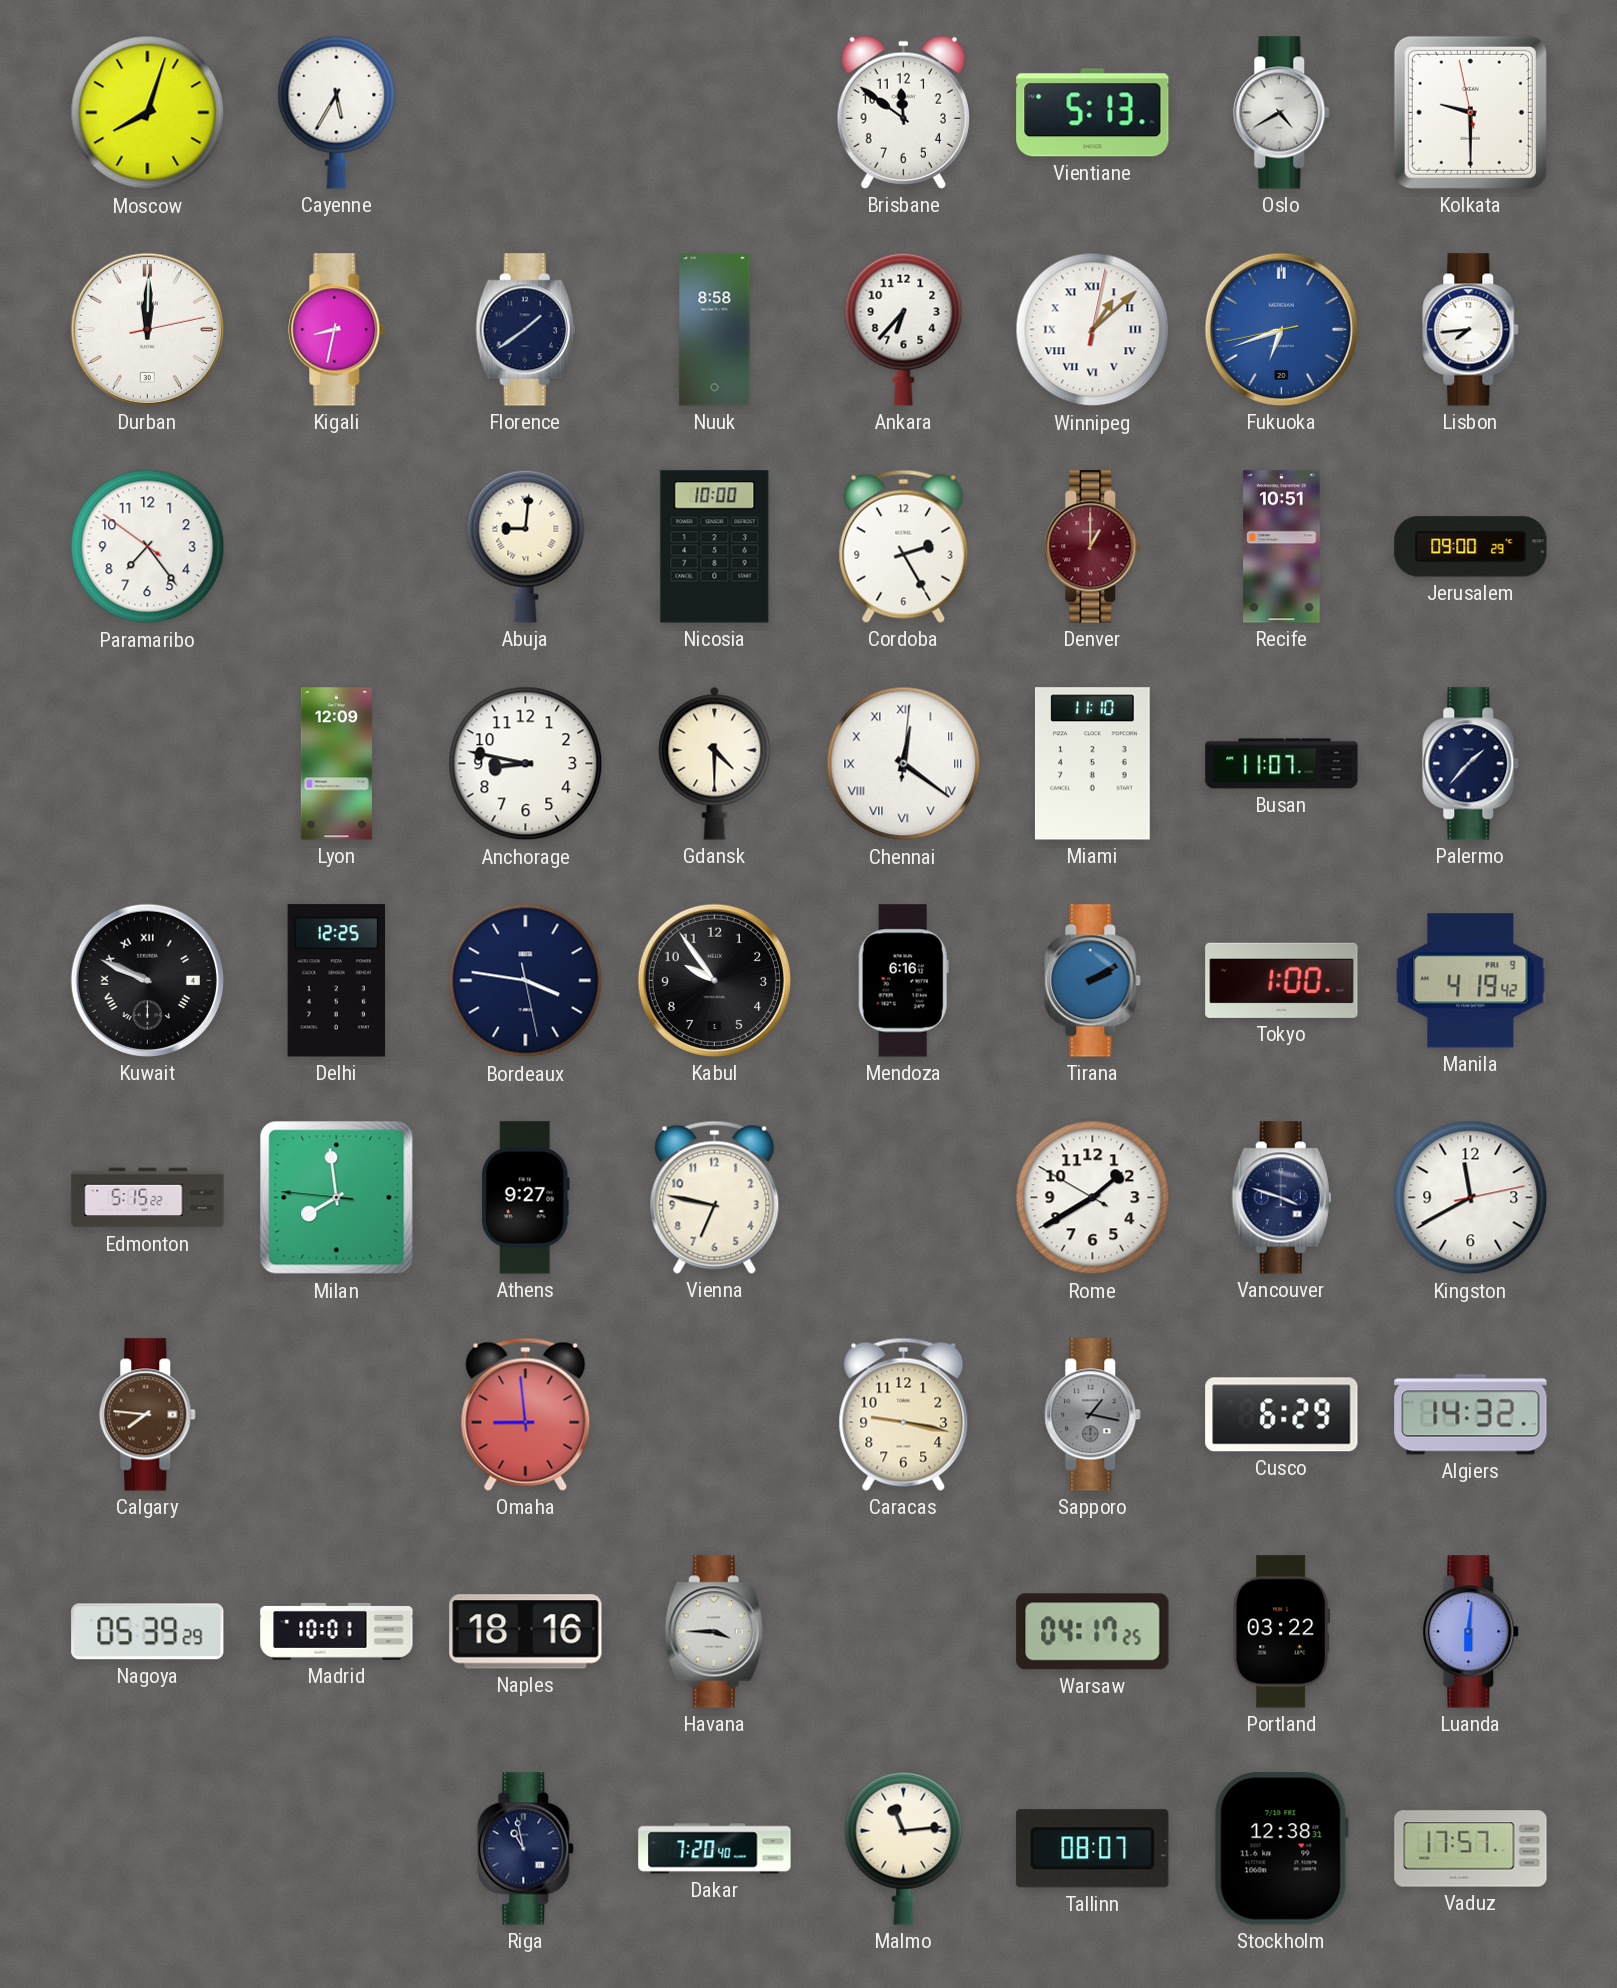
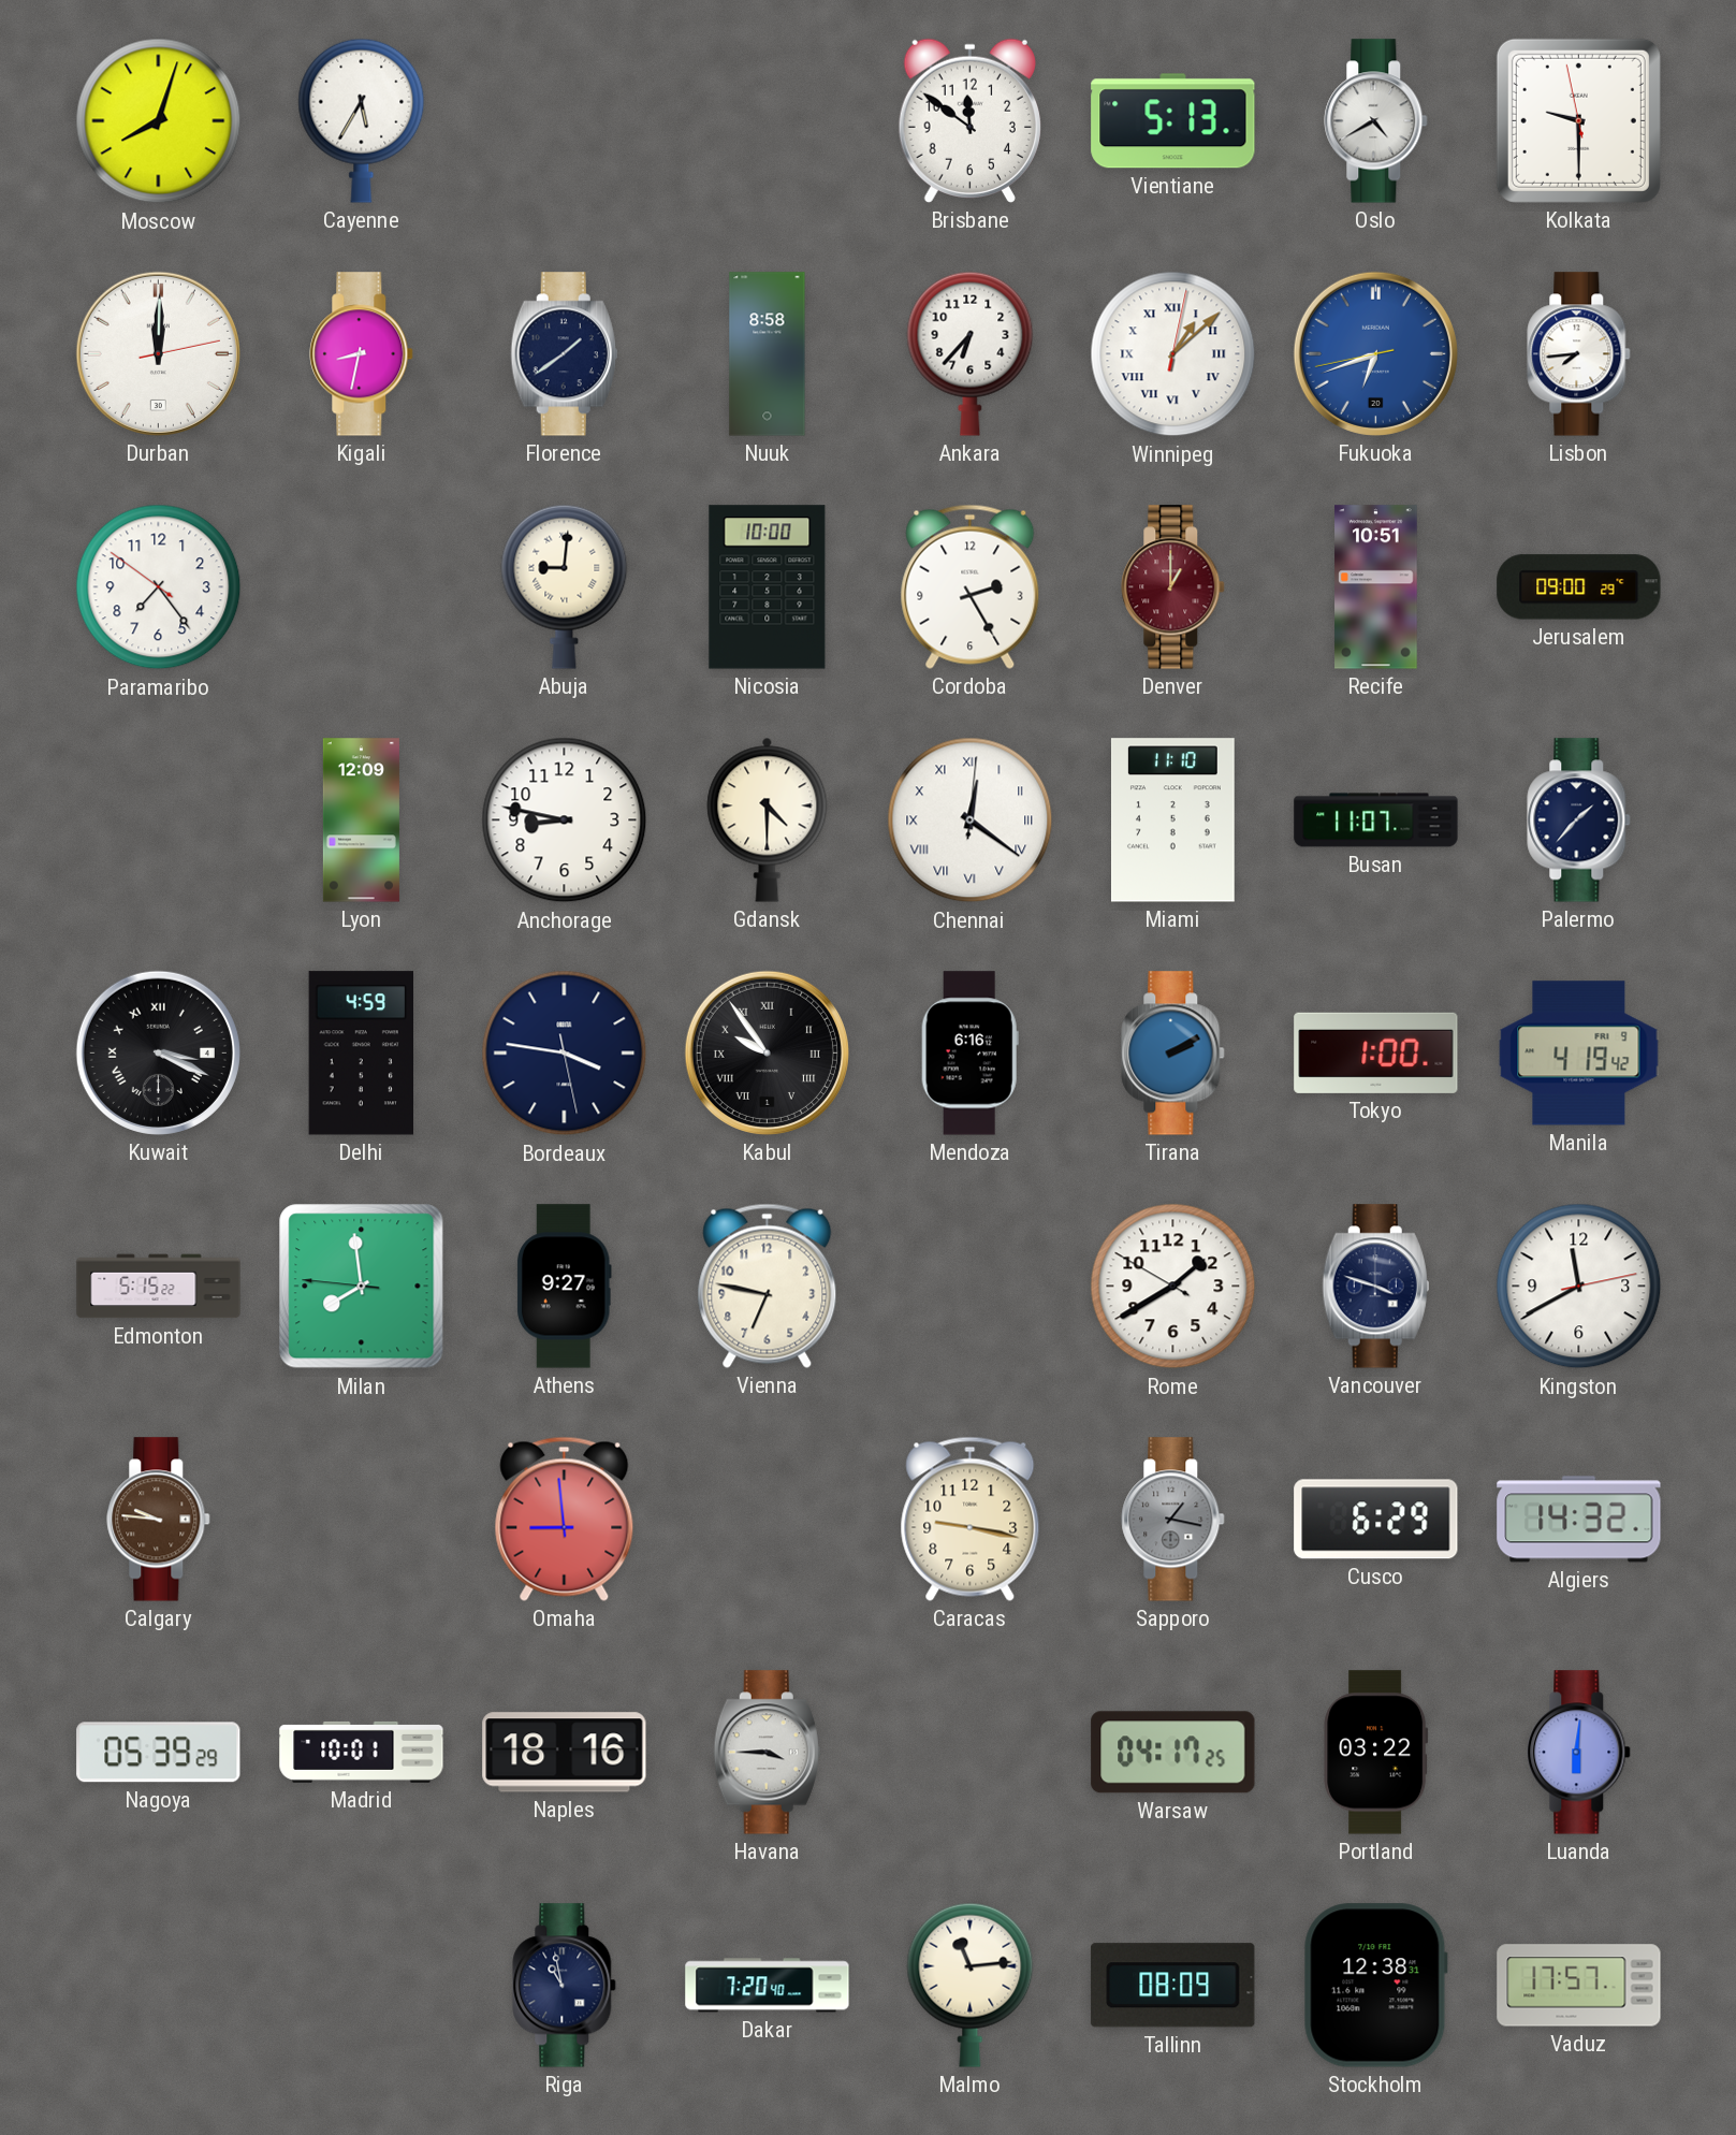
Kuwait: 9:49 -> 3:19
Delhi: 12:25 -> 4:59
Kabul numerals: Arabic -> Roman
Calgary: 7:46 -> 9:46
Tallinn: 08:07 -> 08:09
